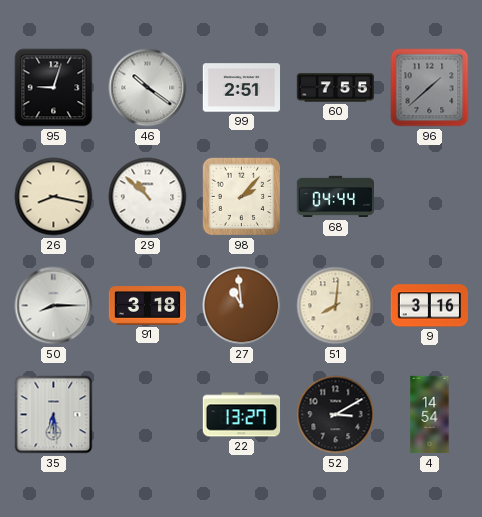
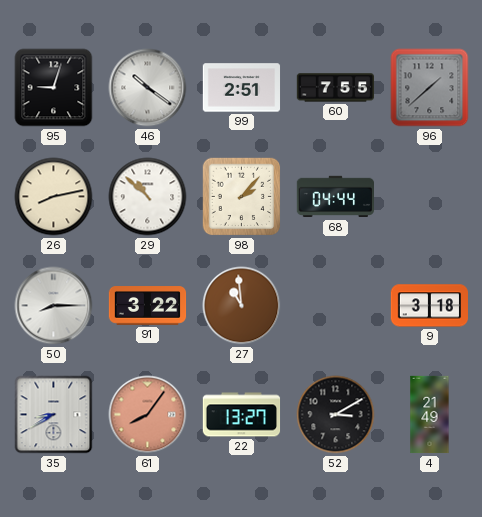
26: 8:17 -> 8:13
91: 3:18 -> 3:22
51: 8:01 -> none
9: 3:16 -> 3:18
35: 6:29 -> 8:40
61: none -> 8:06
4: 14:54 -> 21:49
